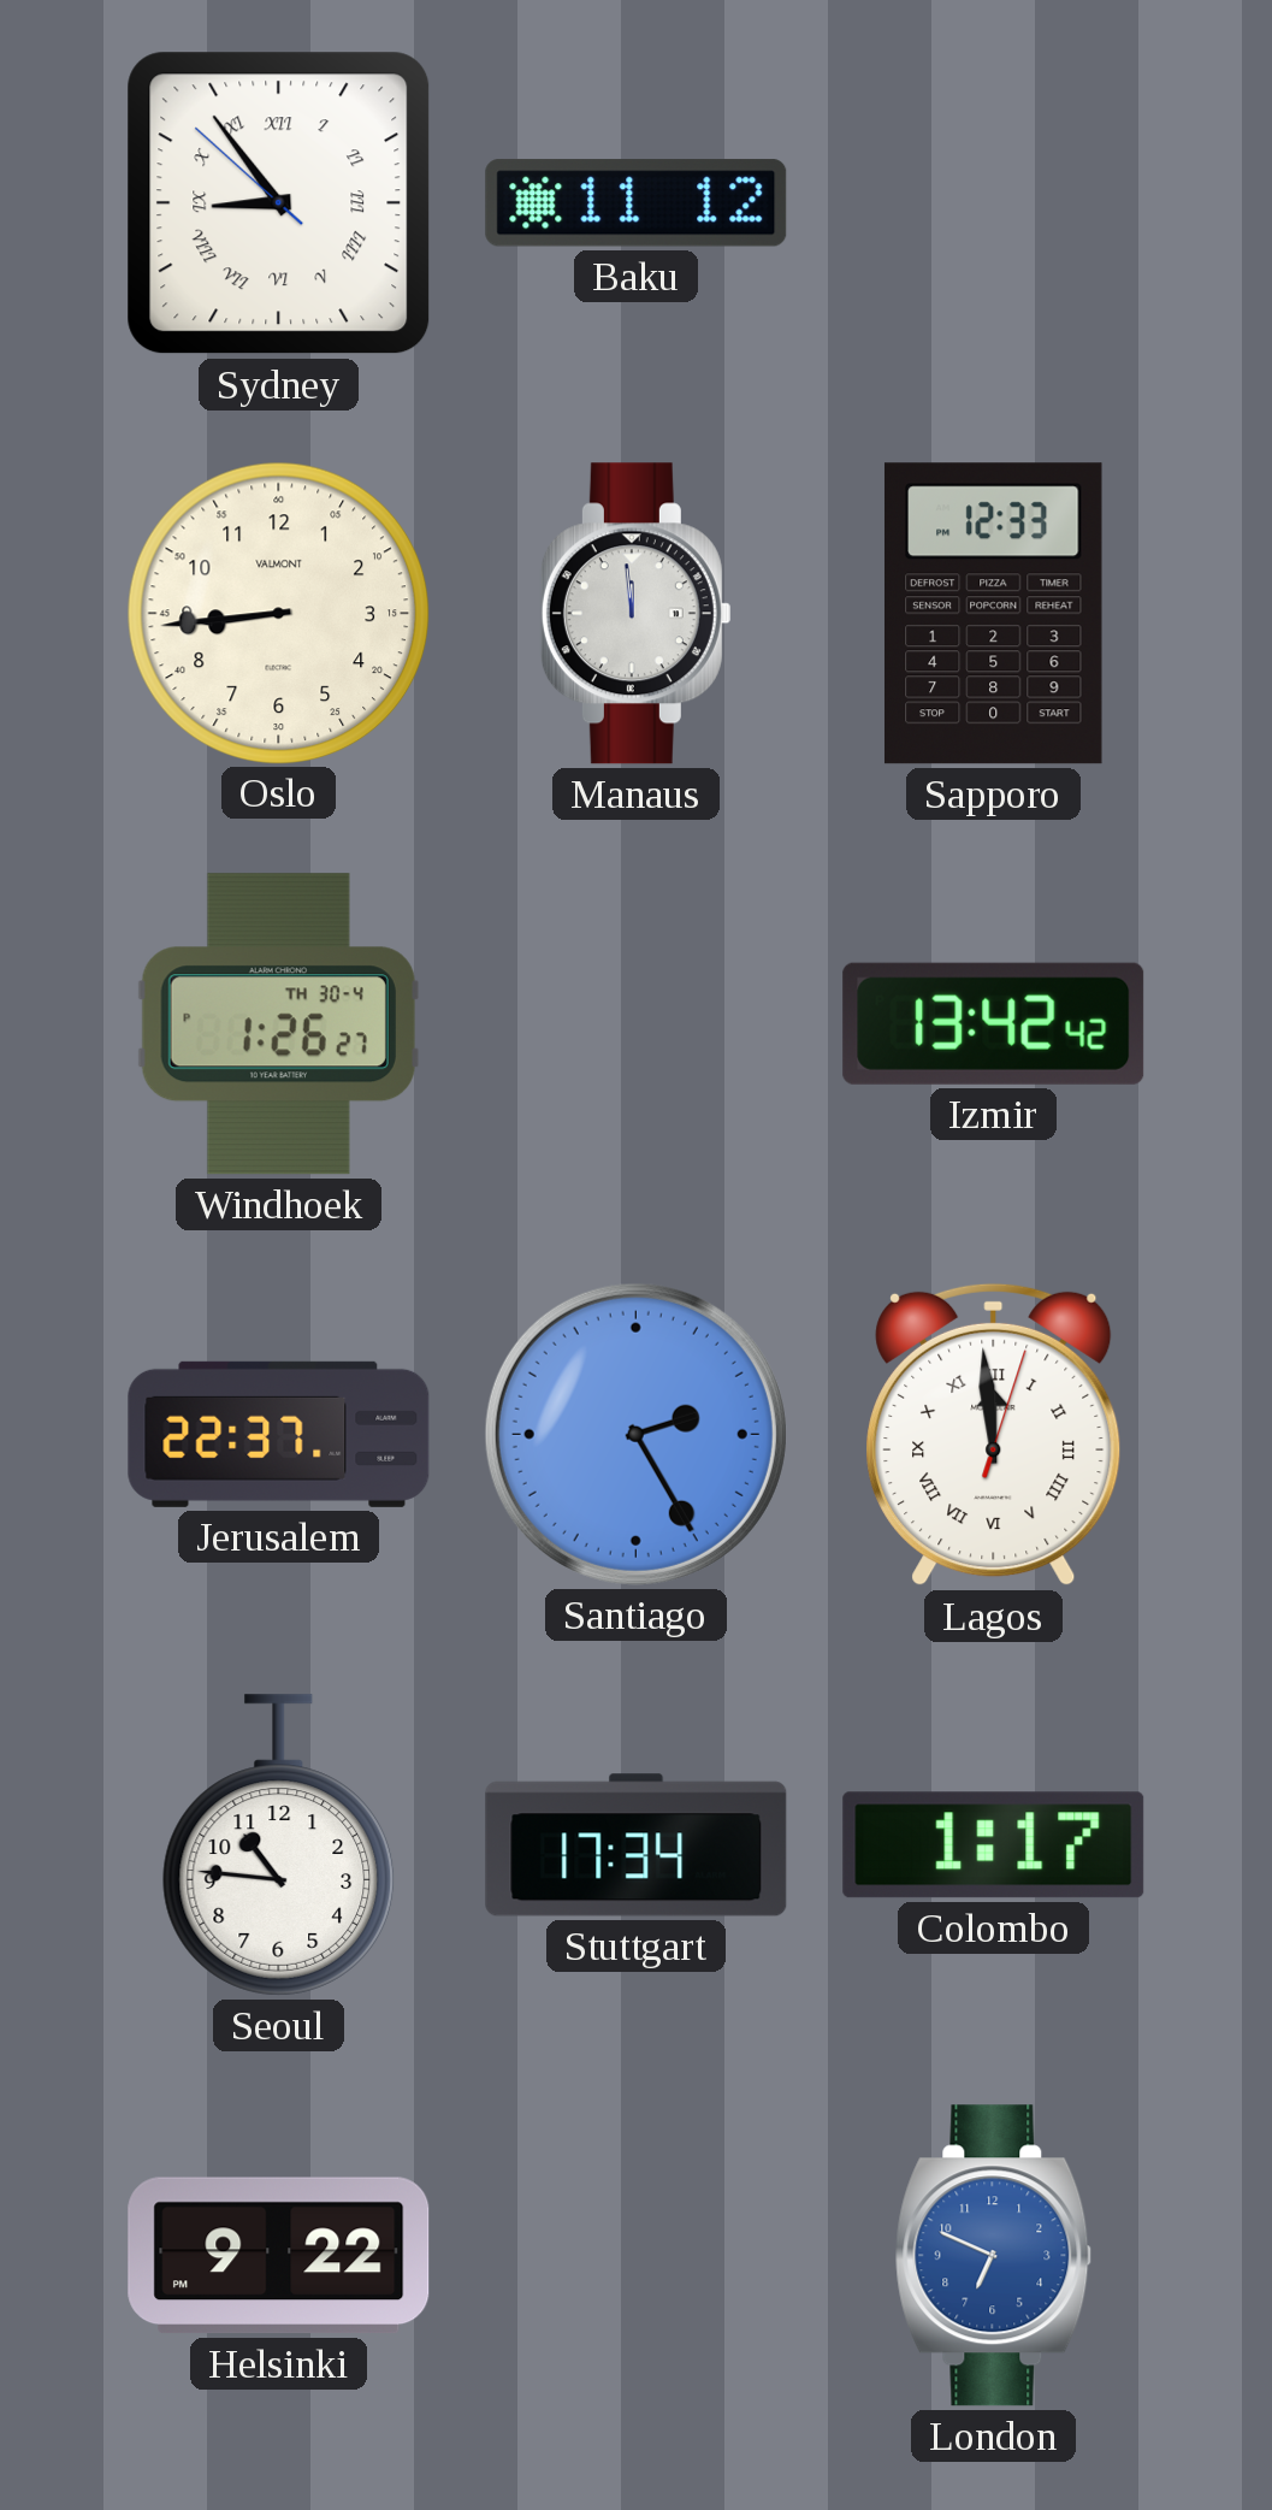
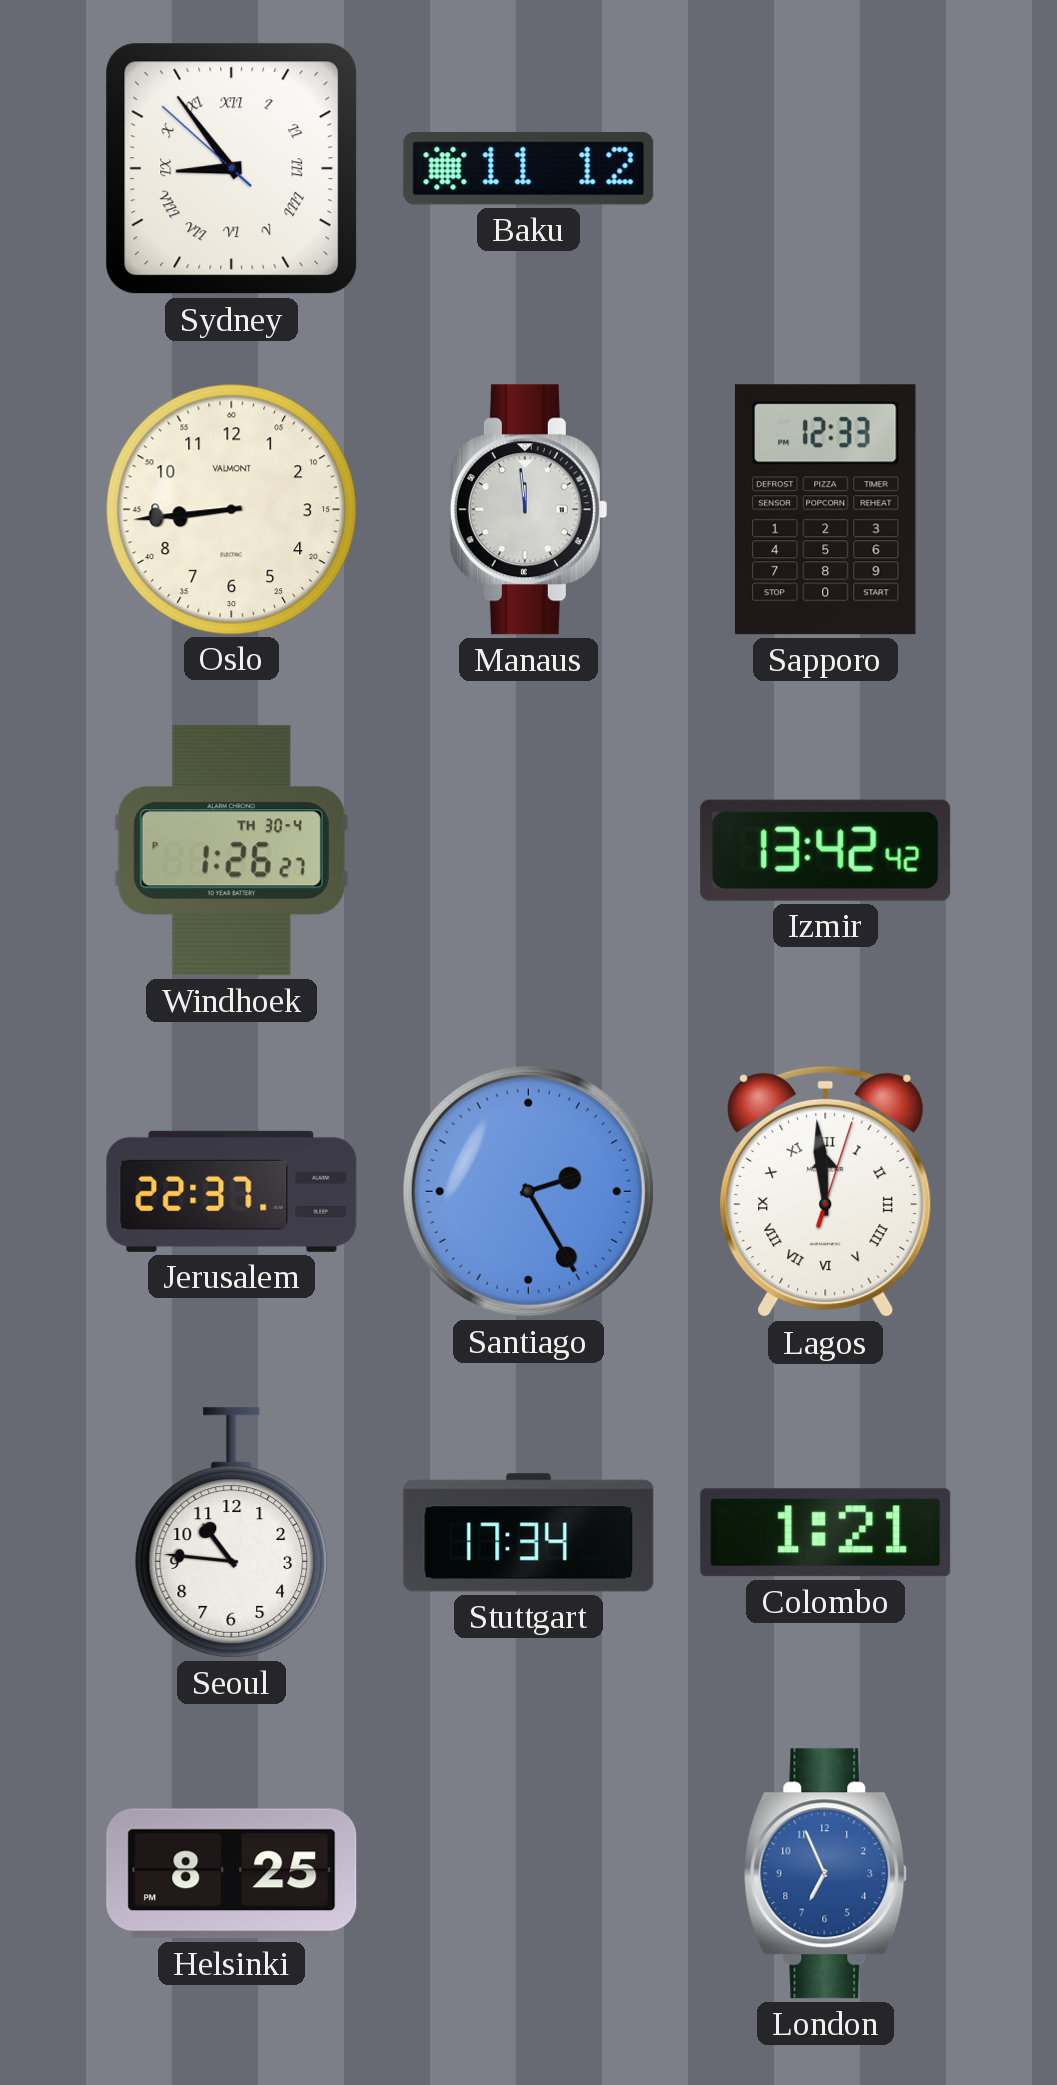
Colombo: 1:17 -> 1:21
Helsinki: 9:22 -> 8:25
London: 6:49 -> 6:56
